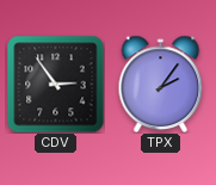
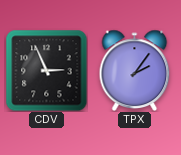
CDV: 2:54 -> 2:56
